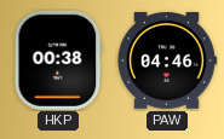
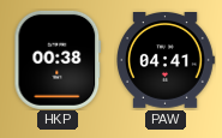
PAW: 04:46 -> 04:41
